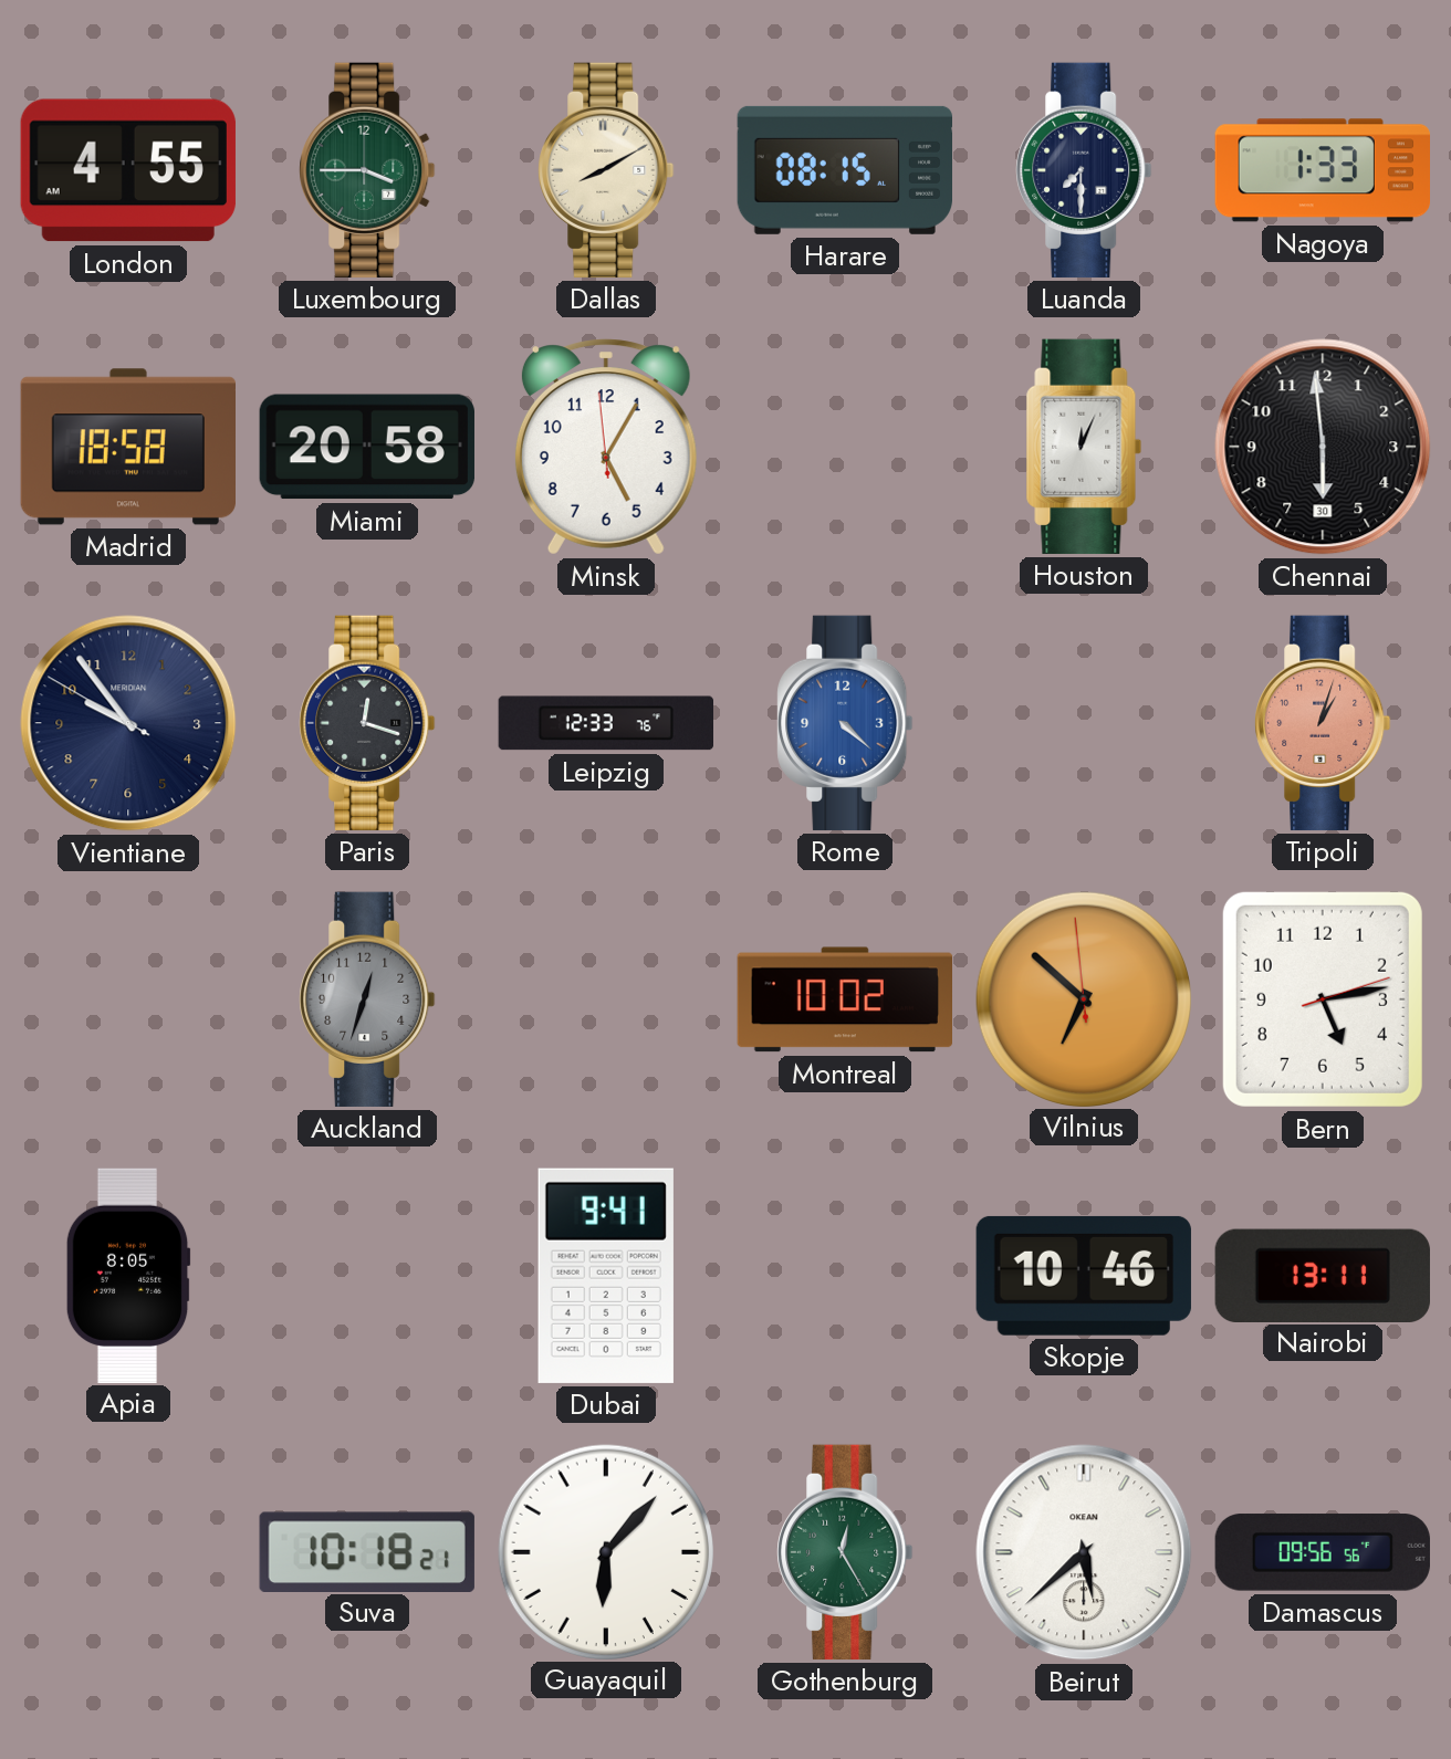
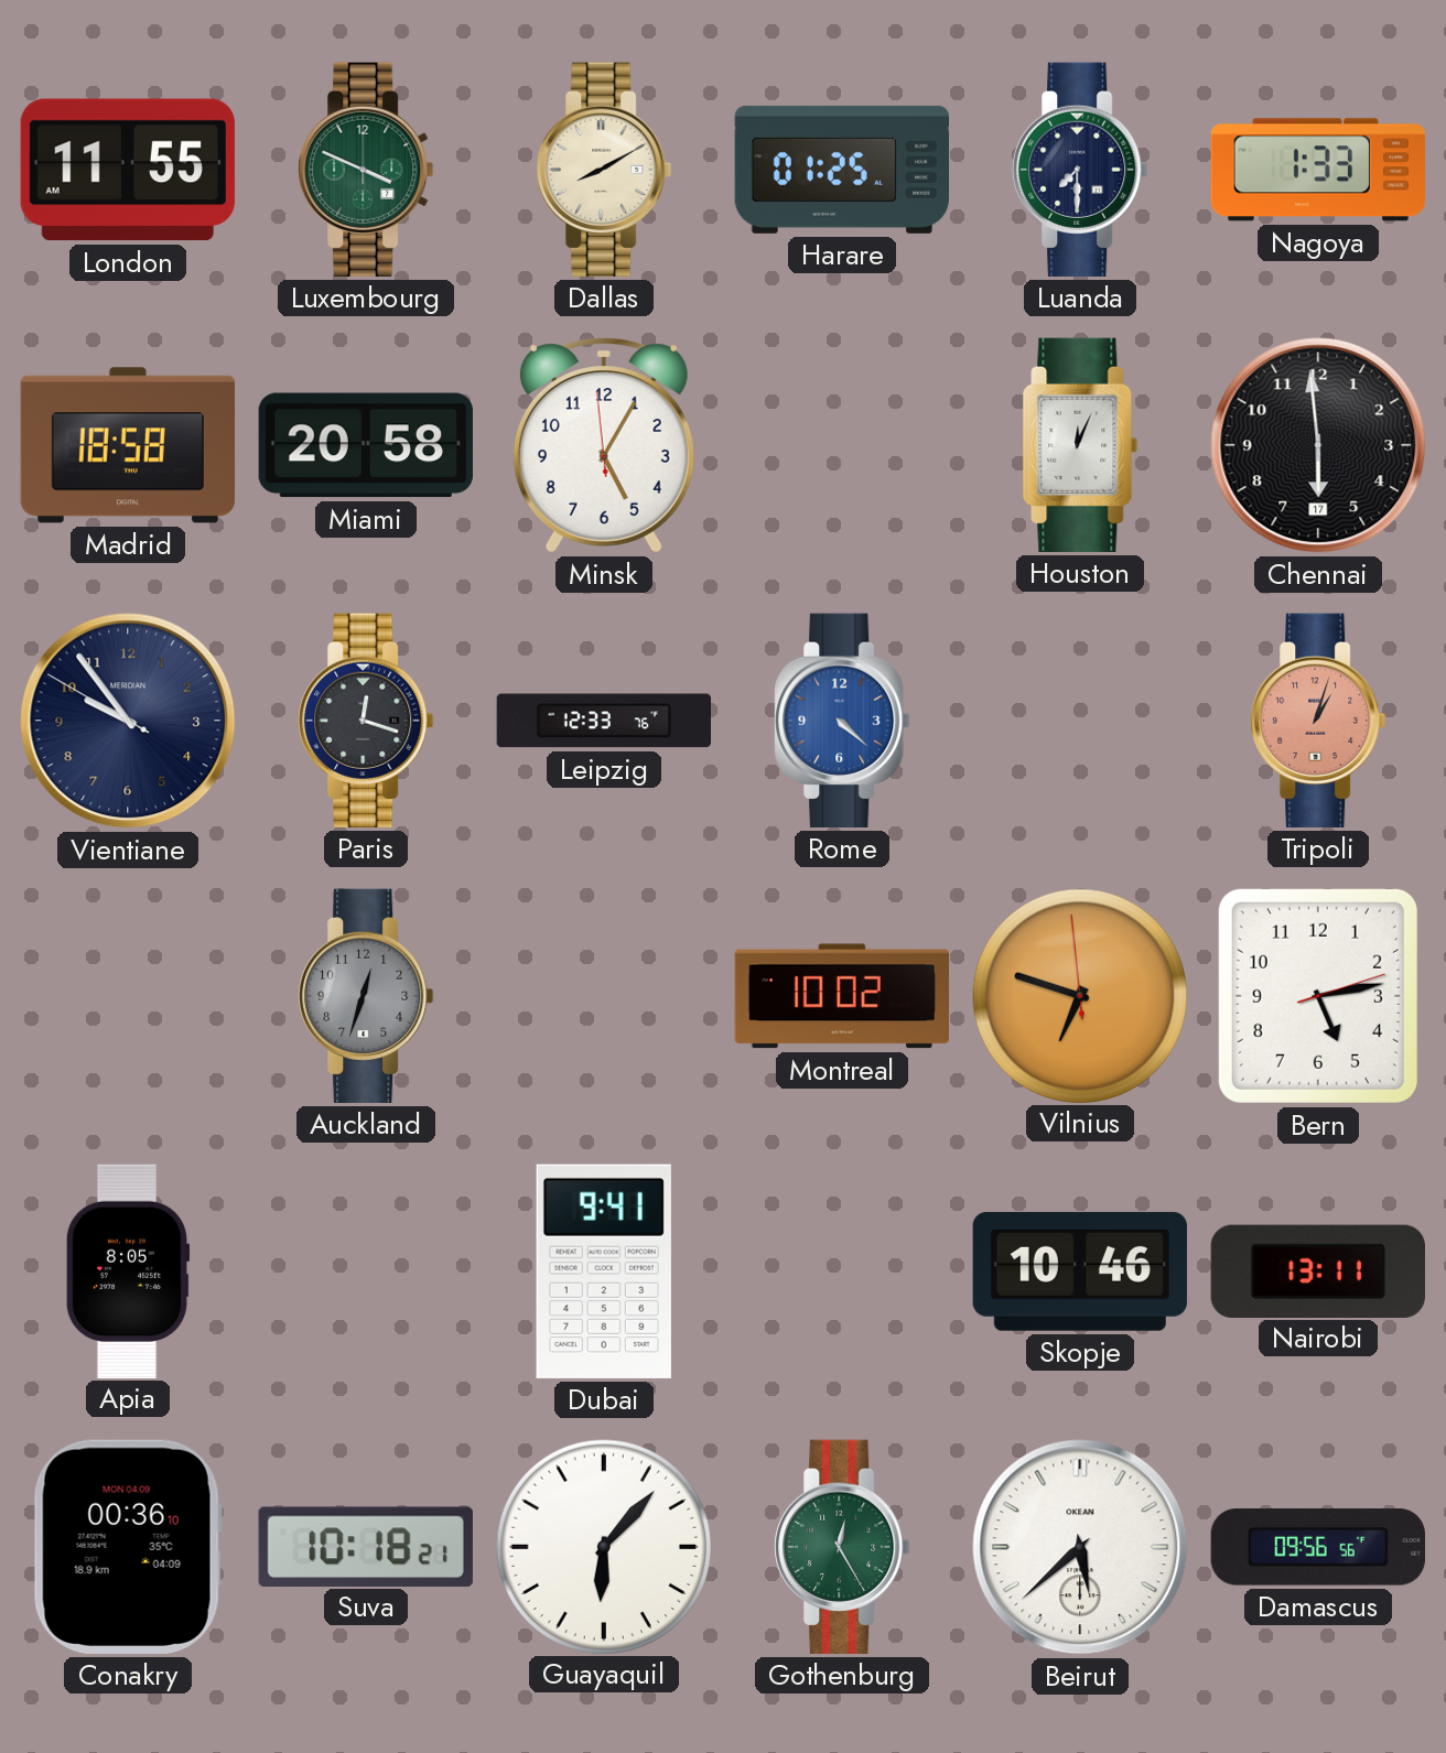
London: 4:55 -> 11:55
Luxembourg: 3:45 -> 3:49
Harare: 08:15 -> 01:25
Chennai date: 30 -> 17
Vilnius: 6:51 -> 6:47
Conakry: none -> 00:36
